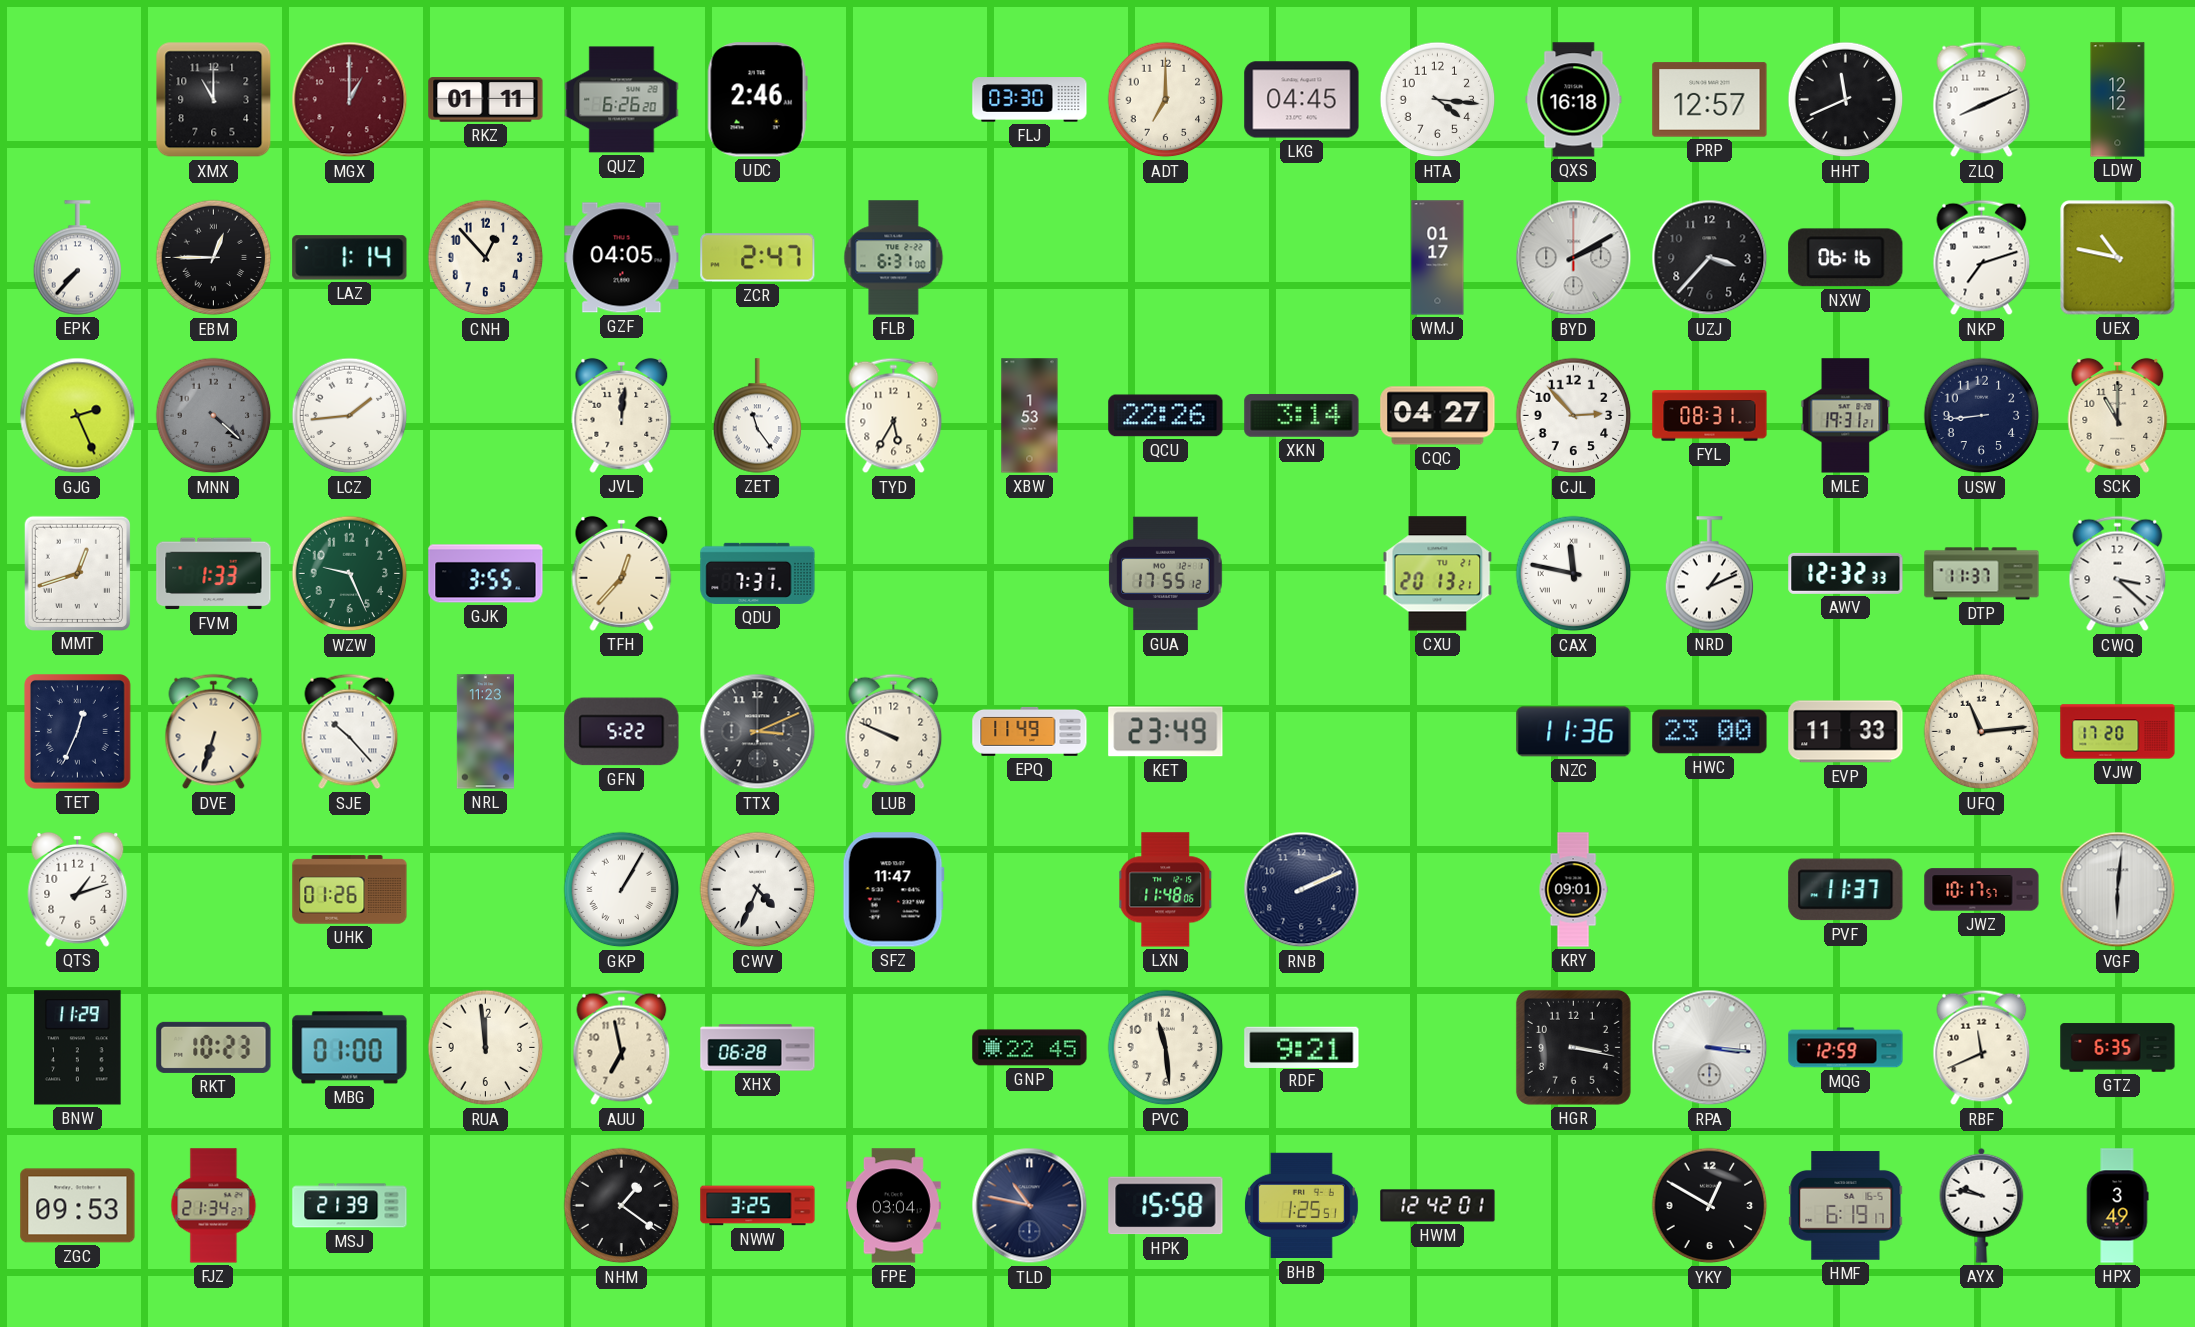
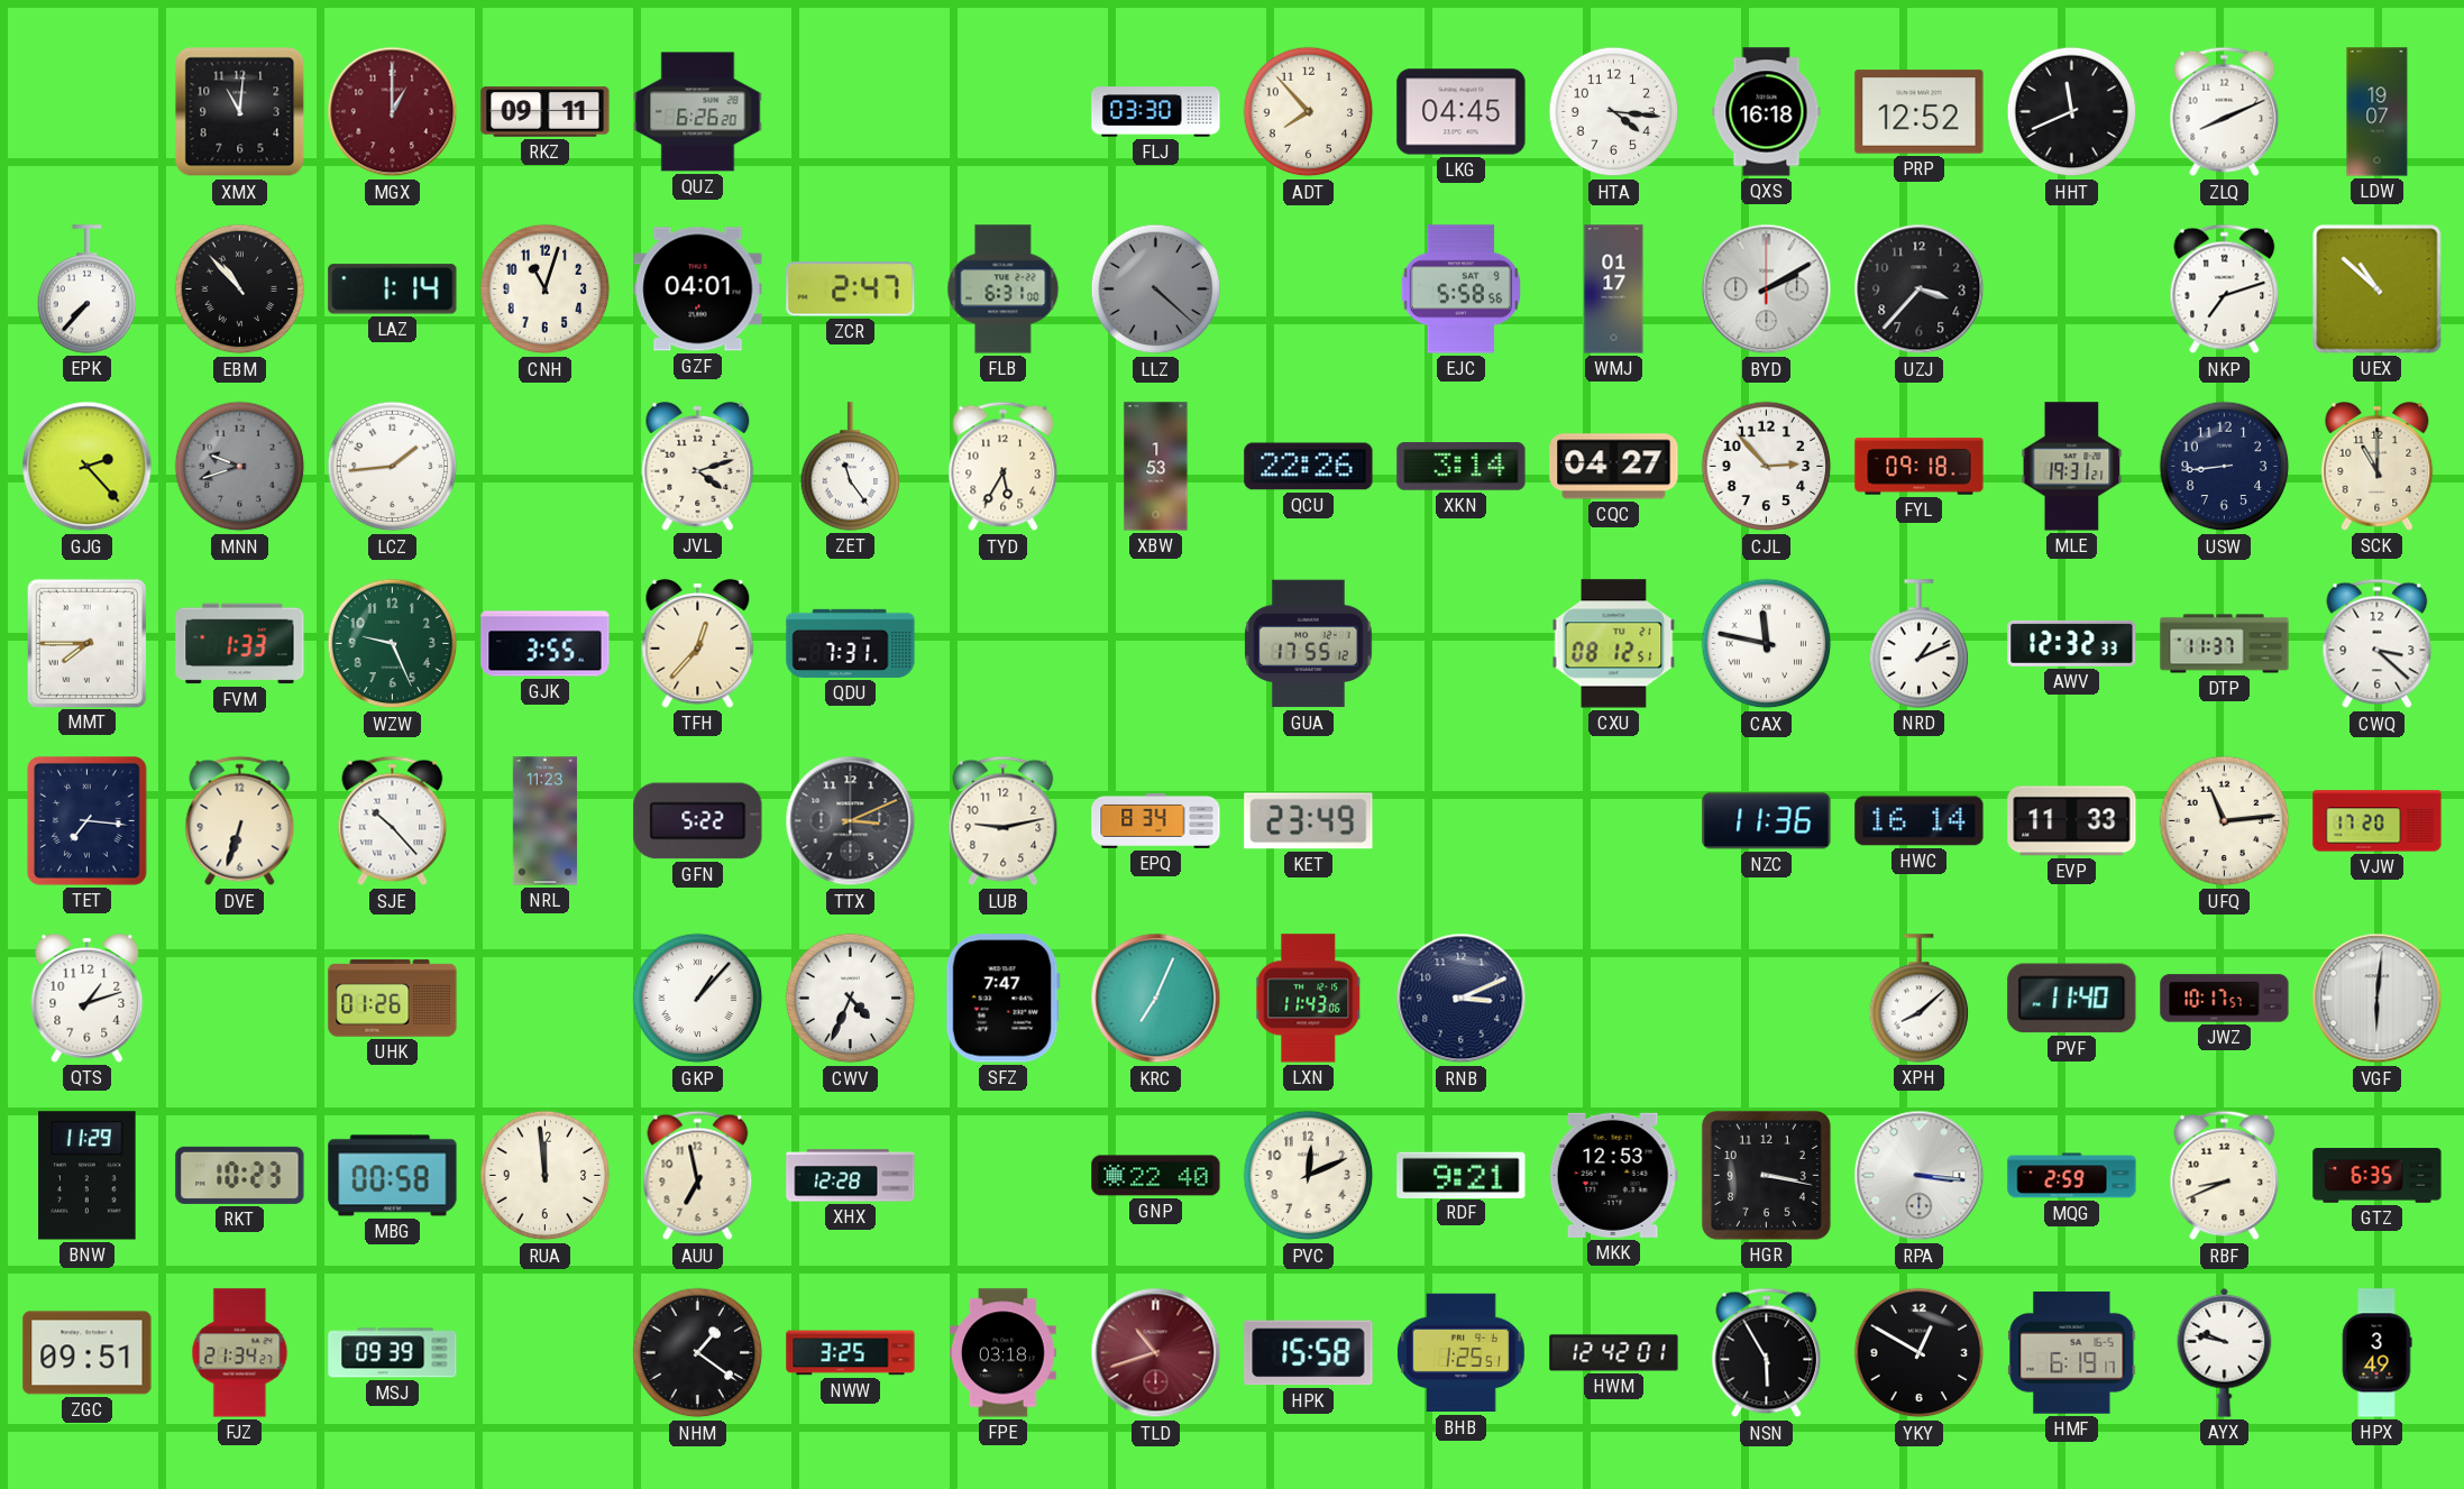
XMX: 11:00 -> 11:01
RKZ: 01:11 -> 09:11
UDC: 2:46 -> none
ADT: 7:00 -> 7:53
PRP: 12:57 -> 12:52
LDW: 12:12 -> 19:07
EBM: 12:45 -> 10:53
CNH: 12:53 -> 11:03
GZF: 04:05 -> 04:01
LLZ: none -> 4:22
EJC: none -> 5:58
NXW: 06:16 -> none
UEX: 10:47 -> 10:52
GJG: 2:26 -> 2:23
MNN: 4:22 -> 9:42
JVL: 12:01 -> 4:12
FYL: 08:31 -> 09:18
MMT: 12:42 -> 7:45
CXU: 20:13 -> 08:12
TET: 12:34 -> 7:16
LUB: 9:49 -> 9:13
EPQ: 11:49 -> 8:34
HWC: 23:00 -> 16:14
GKP: 1:05 -> 1:07
SFZ: 11:47 -> 7:47
KRC: none -> 7:04
LXN: 11:48 -> 11:43
RNB: 2:11 -> 3:11
KRY: 09:01 -> none
XPH: none -> 8:08
PVF: 11:37 -> 11:40
MBG: 01:00 -> 00:58
XHX: 06:28 -> 12:28
GNP: 22:45 -> 22:40
PVC: 11:29 -> 12:11
MKK: none -> 12:53
MQG: 12:59 -> 2:59
RBF: 11:41 -> 8:41
ZGC: 09:53 -> 09:51
MSJ: 21:39 -> 09:39
FPE: 03:04 -> 03:18
TLD: 10:47 -> 10:42
TLD dial: navy -> burgundy
NSN: none -> 5:55
